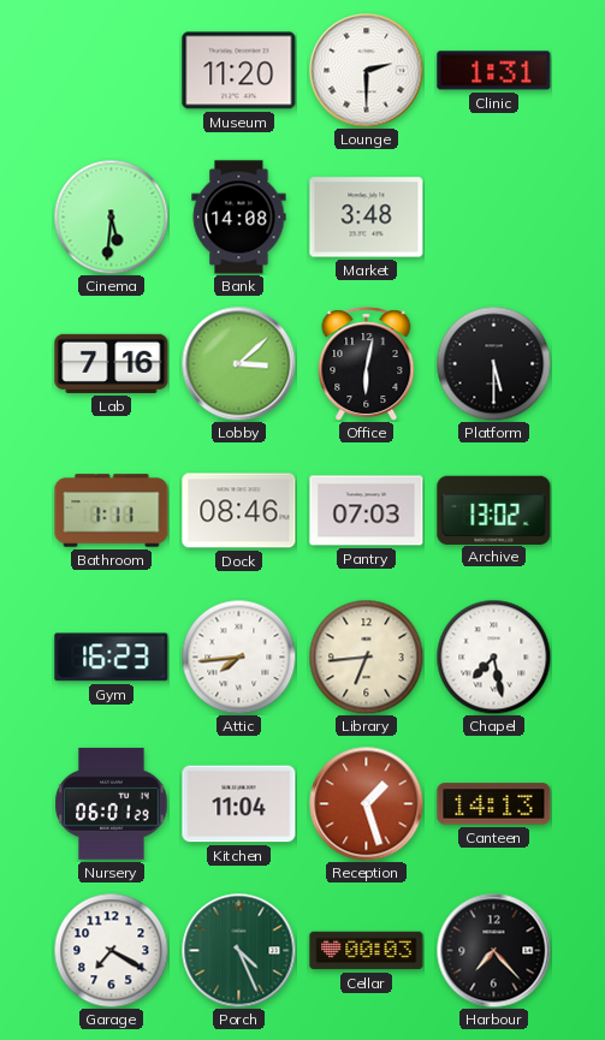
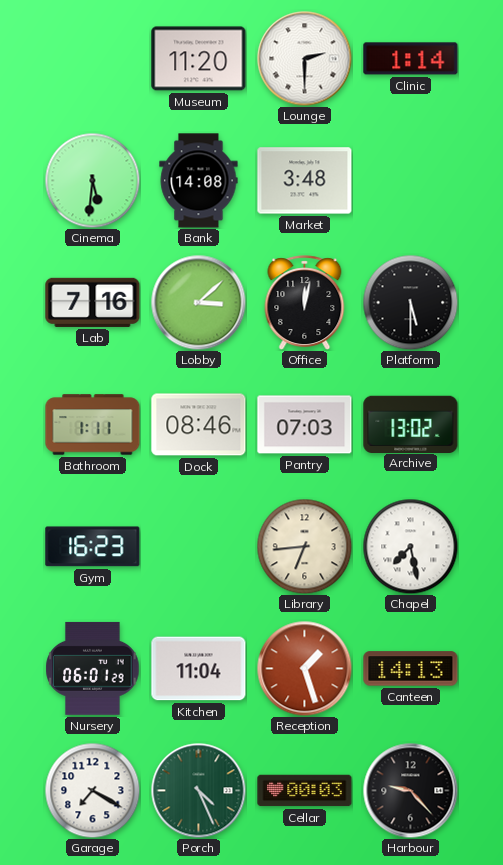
Clinic: 1:31 -> 1:14
Office: 6:02 -> 12:02
Attic: 7:44 -> none
Harbour: 7:23 -> 9:23
